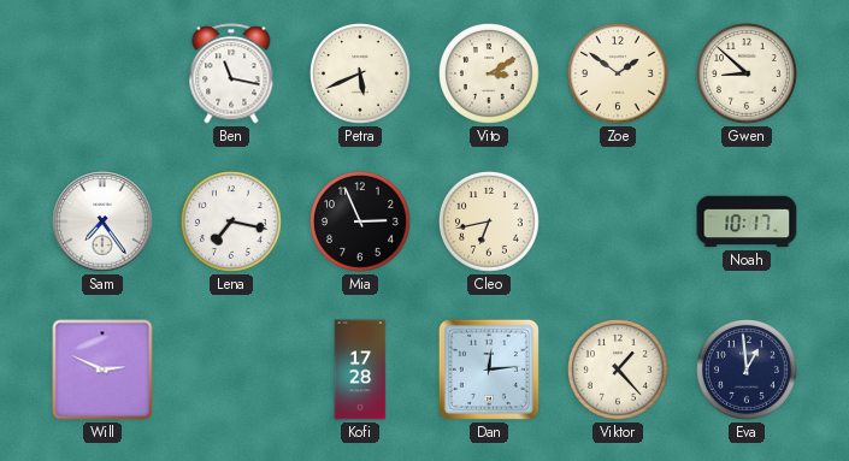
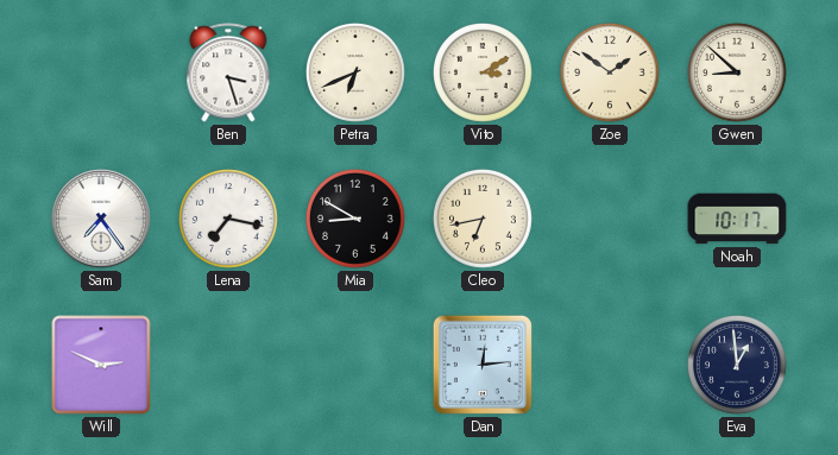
Ben: 11:17 -> 3:27
Petra: 5:41 -> 6:41
Mia: 2:56 -> 8:50
Kofi: 17:28 -> none
Viktor: 1:23 -> none
